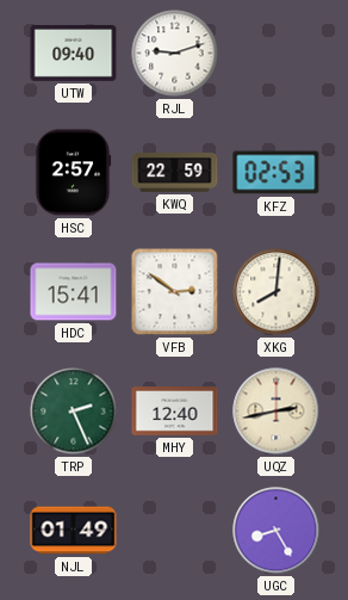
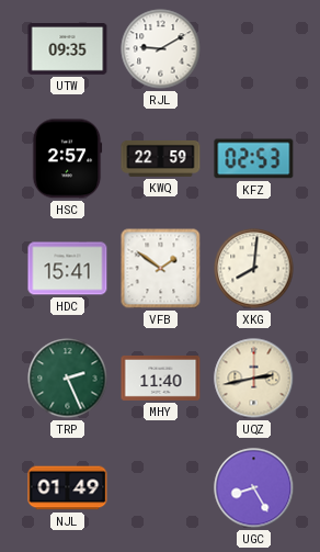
UTW: 09:40 -> 09:35
RJL: 9:12 -> 9:10
VFB: 2:51 -> 1:51
MHY: 12:40 -> 11:40
